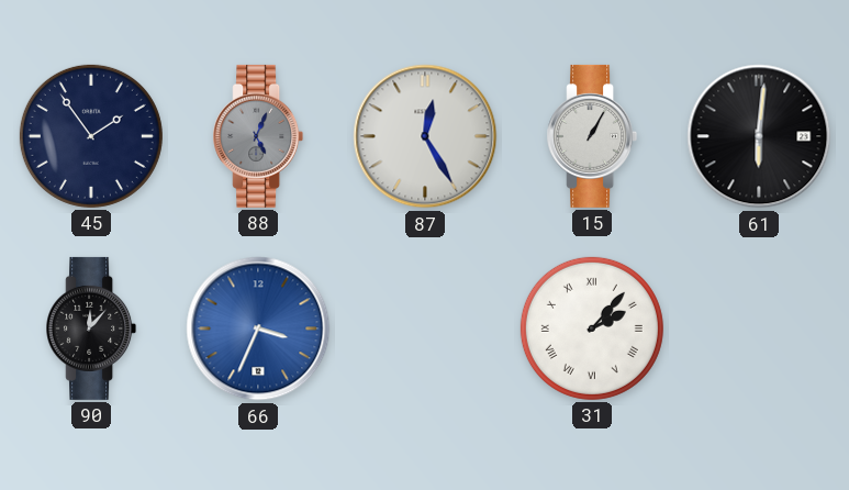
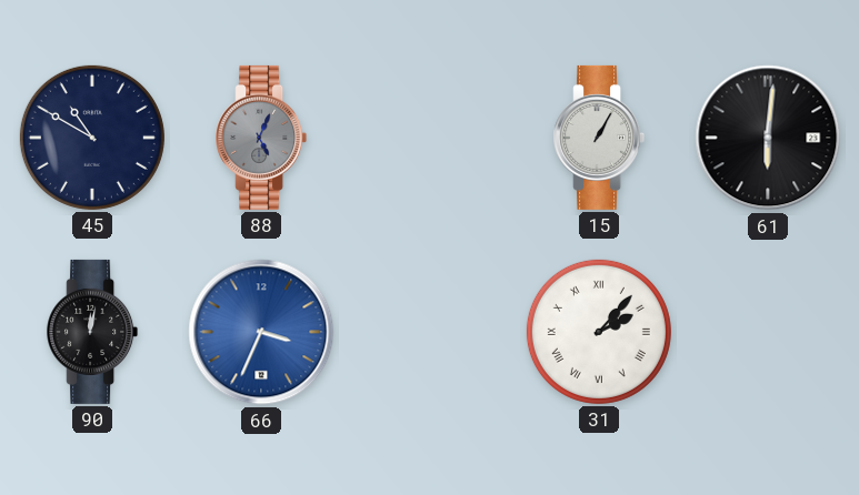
45: 1:54 -> 10:50
87: 12:25 -> none
90: 12:07 -> 12:02
